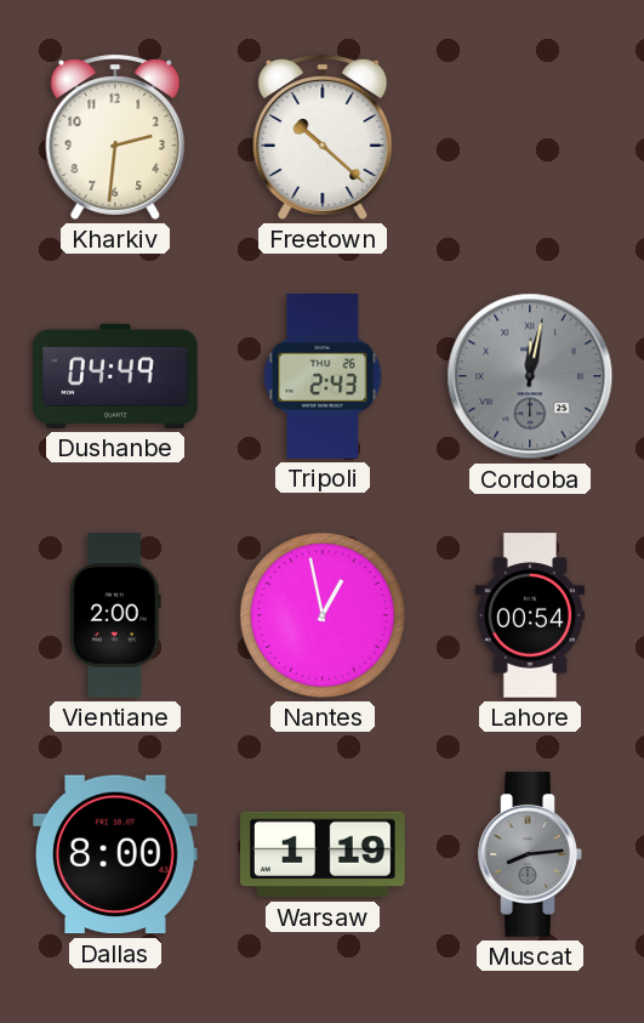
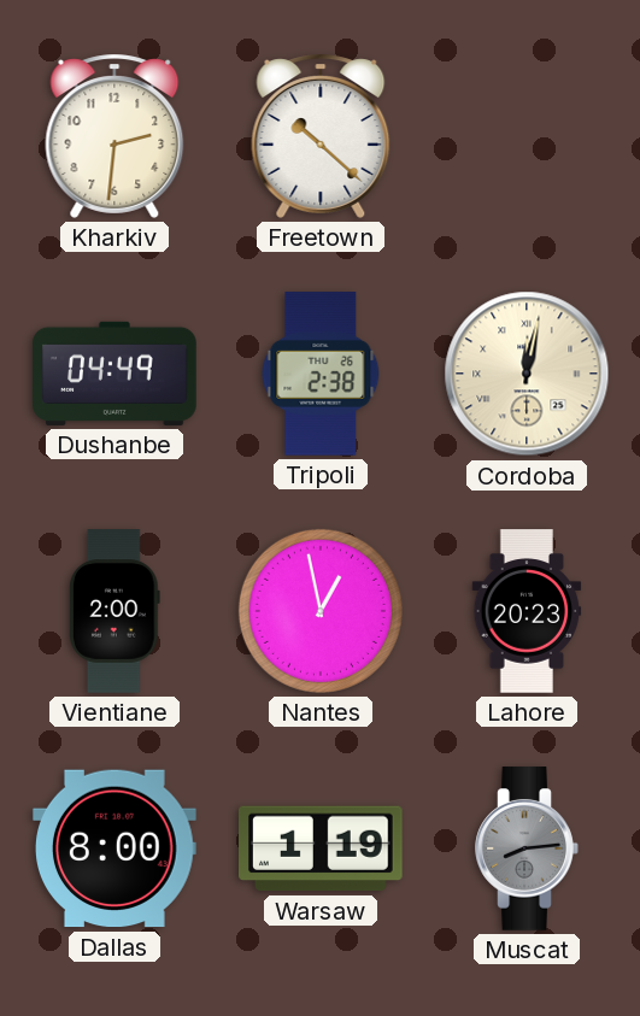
Tripoli: 2:43 -> 2:38
Cordoba dial: grey -> cream
Lahore: 00:54 -> 20:23
